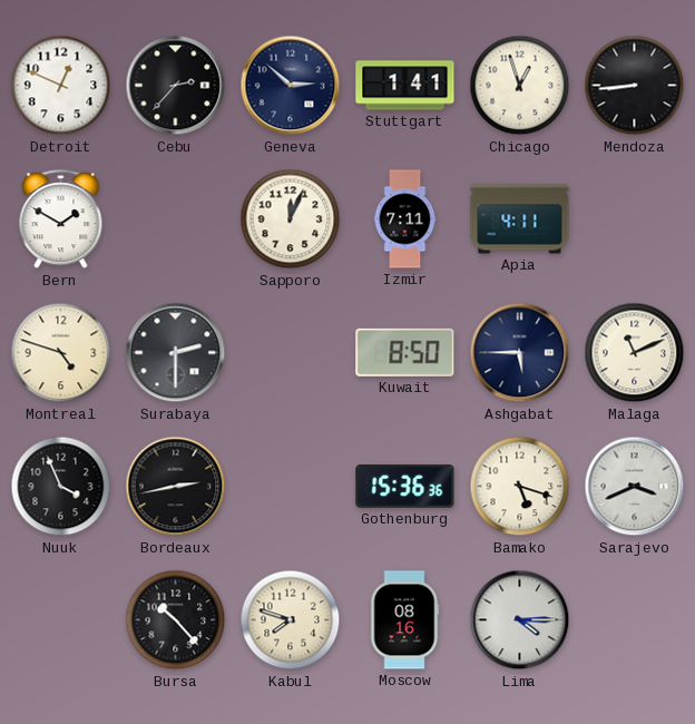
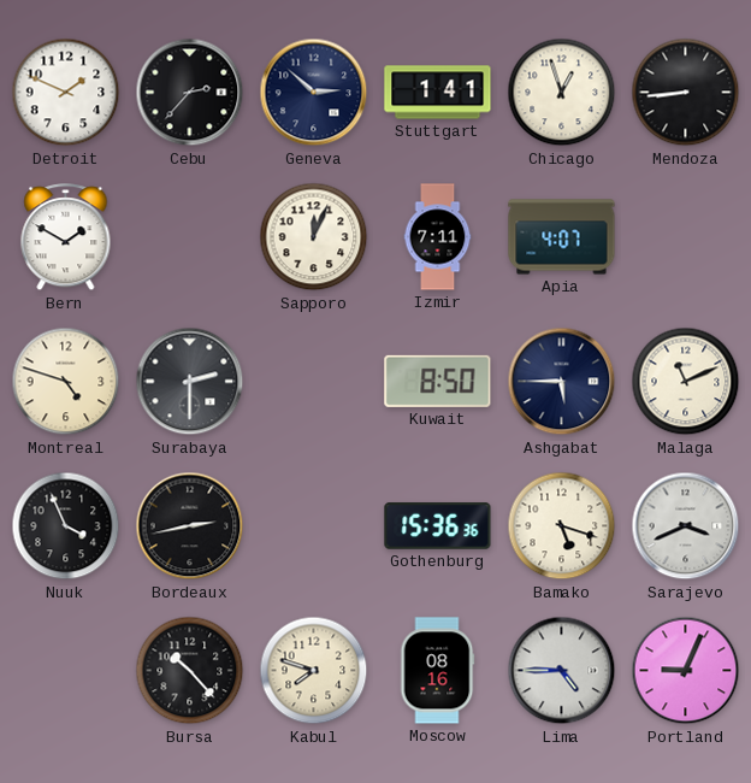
Detroit: 12:49 -> 1:49
Apia: 4:11 -> 4:07
Lima: 4:15 -> 4:45
Portland: none -> 9:04
